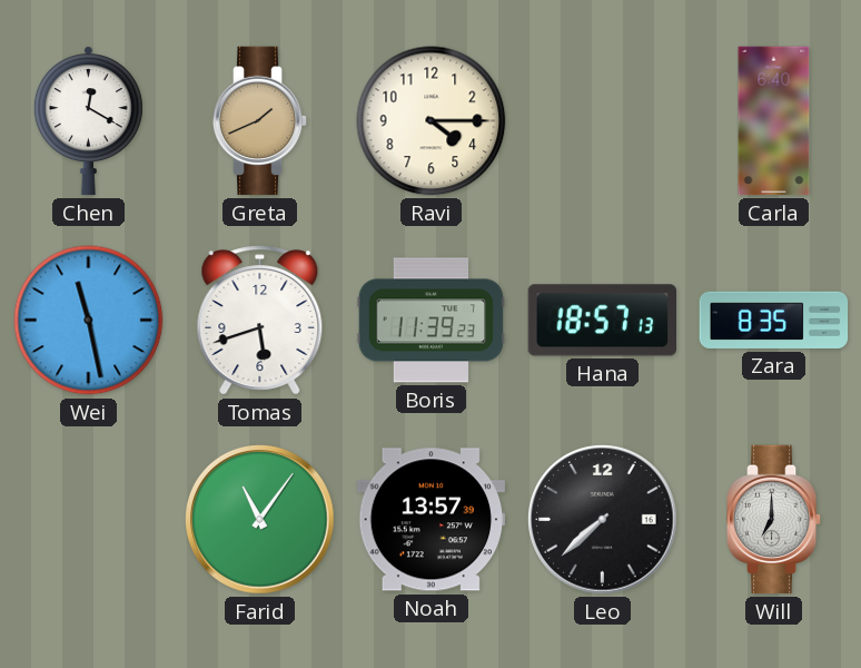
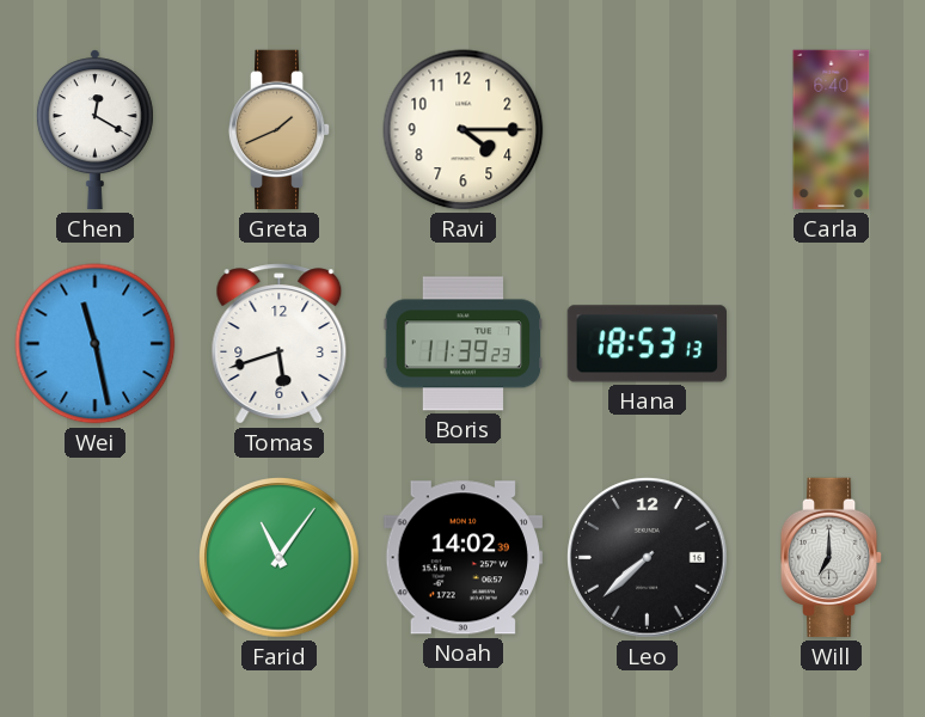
Hana: 18:57 -> 18:53
Zara: 8:35 -> none
Noah: 13:57 -> 14:02
